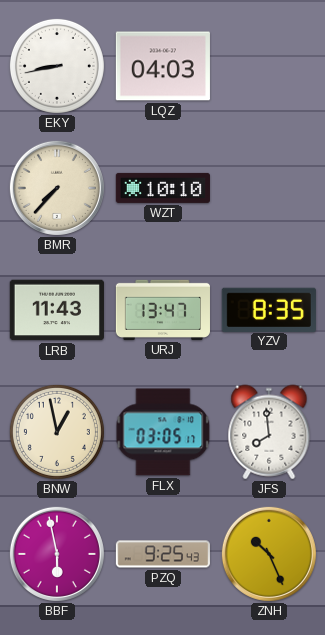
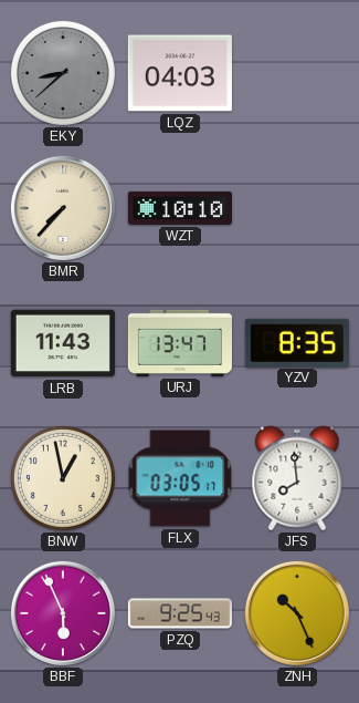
EKY: 8:43 -> 8:38
EKY dial: white -> grey
BBF: 5:58 -> 5:56
